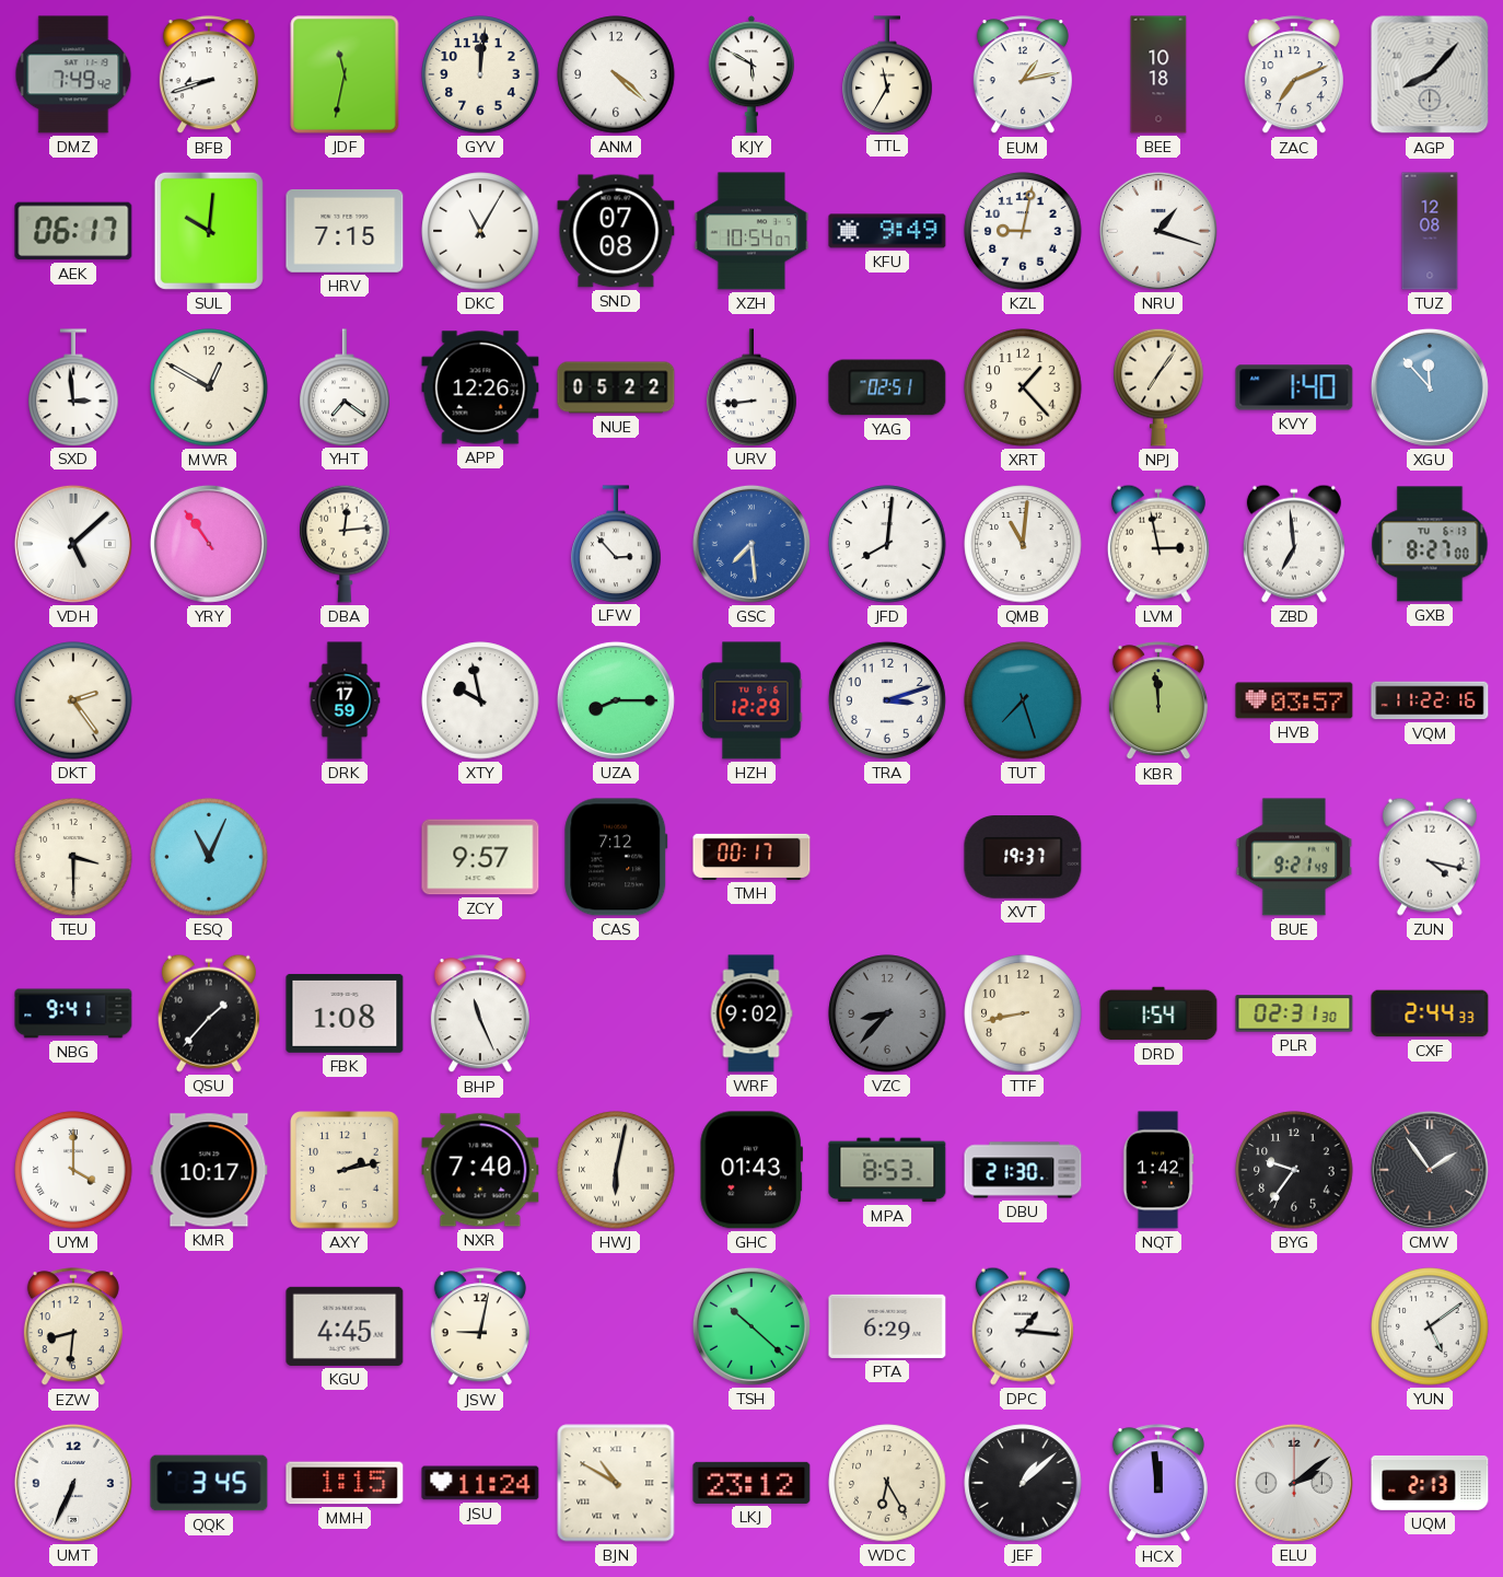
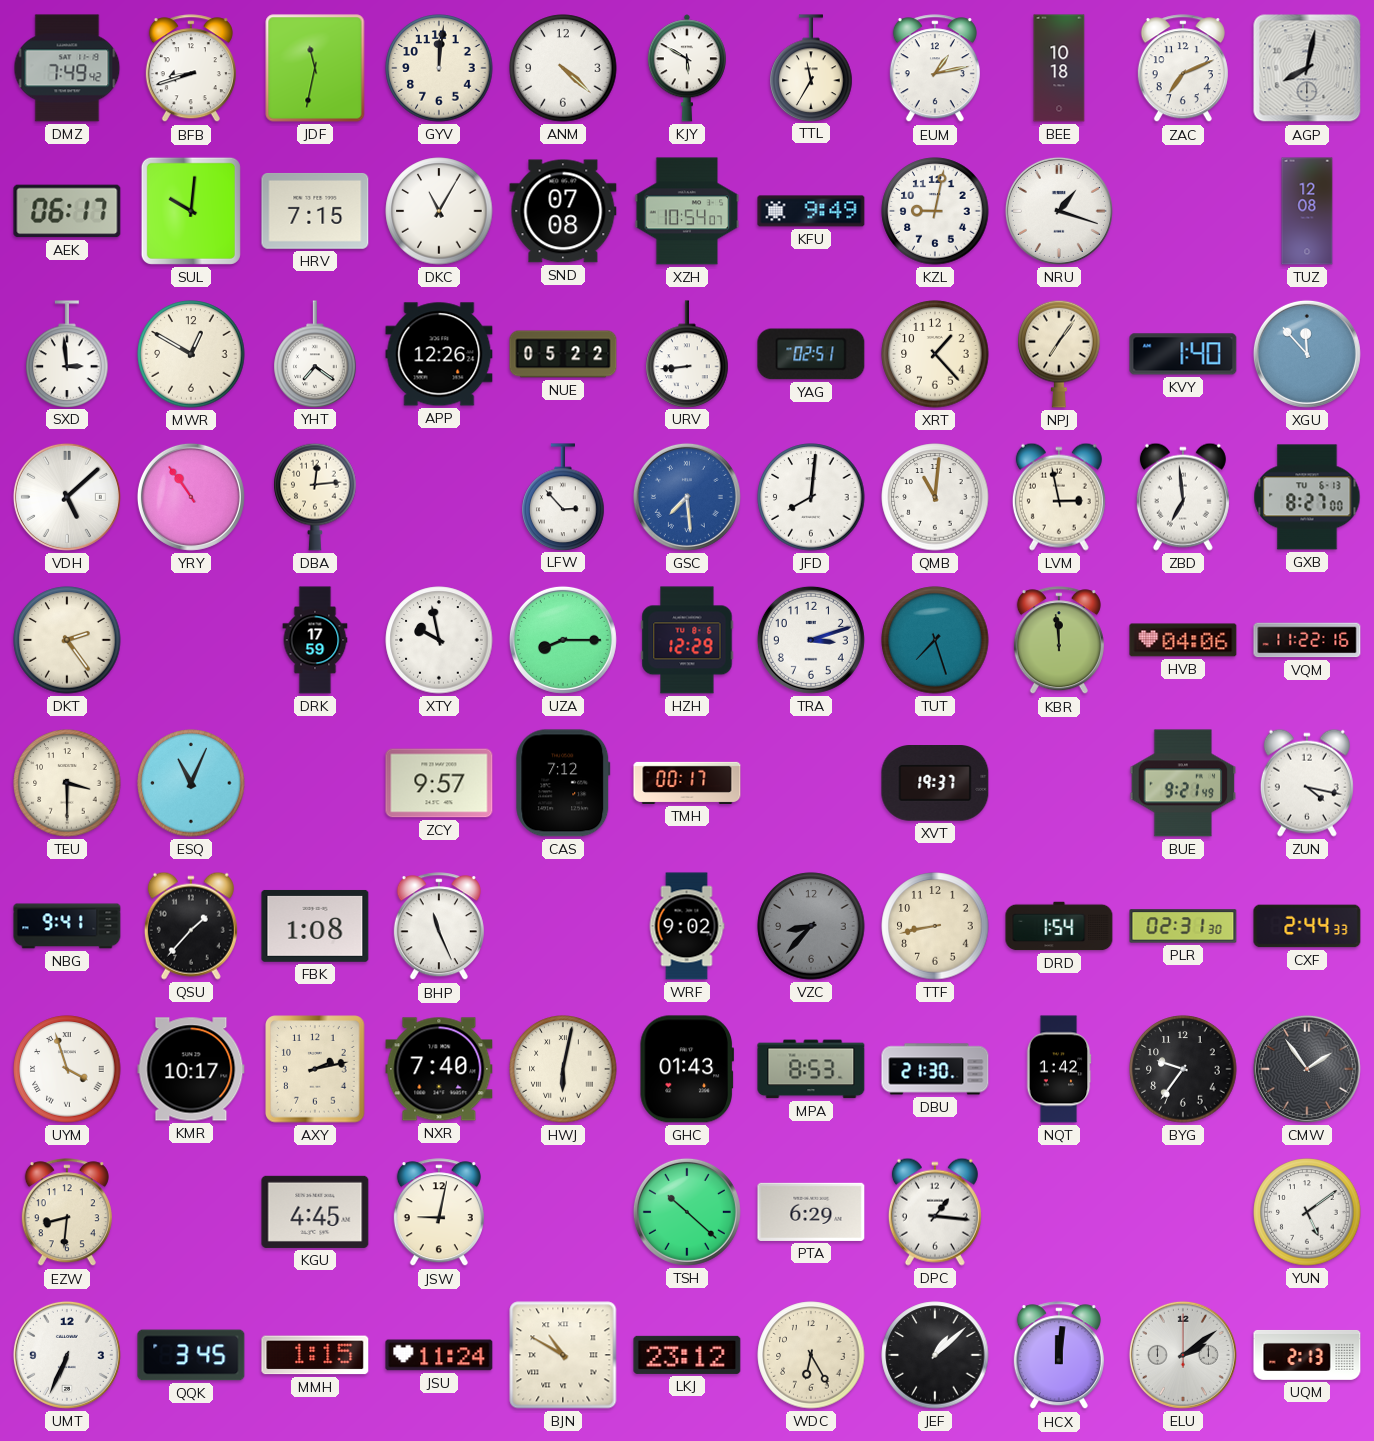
AGP: 8:07 -> 8:02
HVB: 03:57 -> 04:06
UYM: 4:00 -> 3:57
HCX: 11:59 -> 12:01
